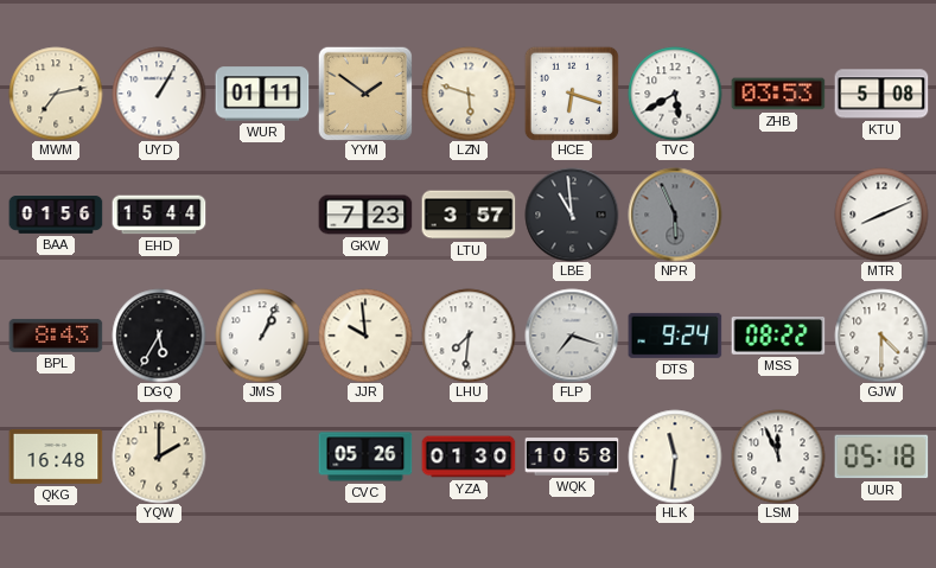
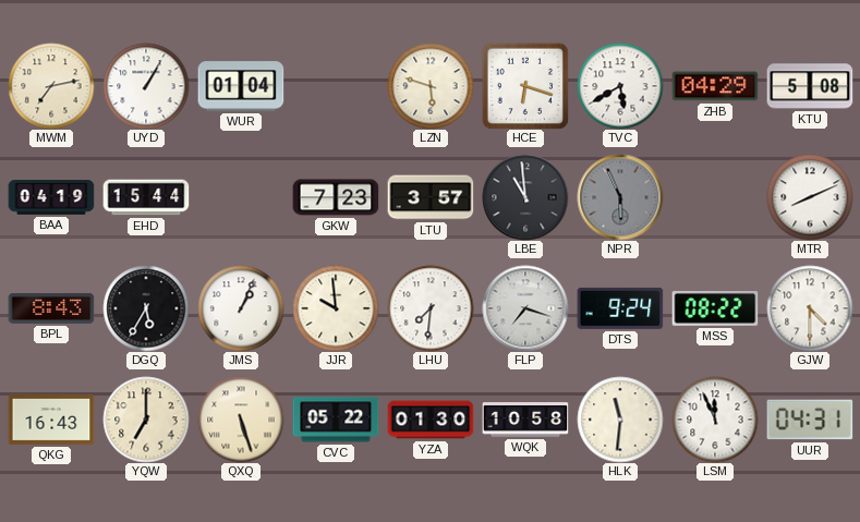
WUR: 01:11 -> 01:04
YYM: 1:51 -> none
ZHB: 03:53 -> 04:29
BAA: 01:56 -> 04:19
QKG: 16:48 -> 16:43
YQW: 2:00 -> 7:00
QXQ: none -> 5:27
CVC: 05:26 -> 05:22
UUR: 05:18 -> 04:31
